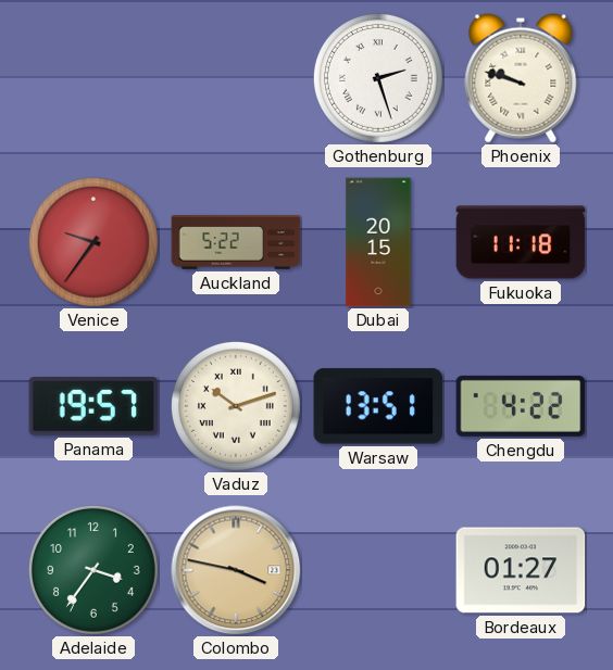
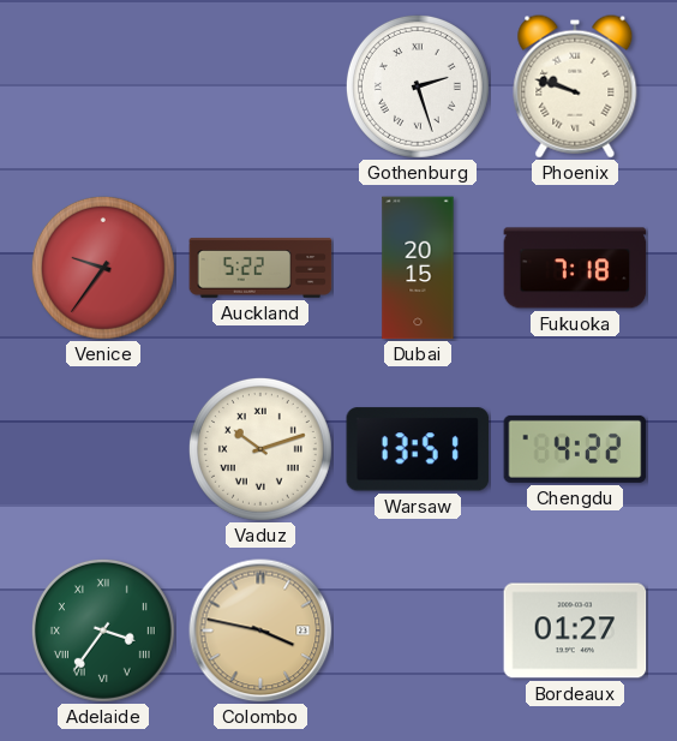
Fukuoka: 11:18 -> 7:18
Panama: 19:57 -> none
Adelaide numerals: Arabic -> Roman
